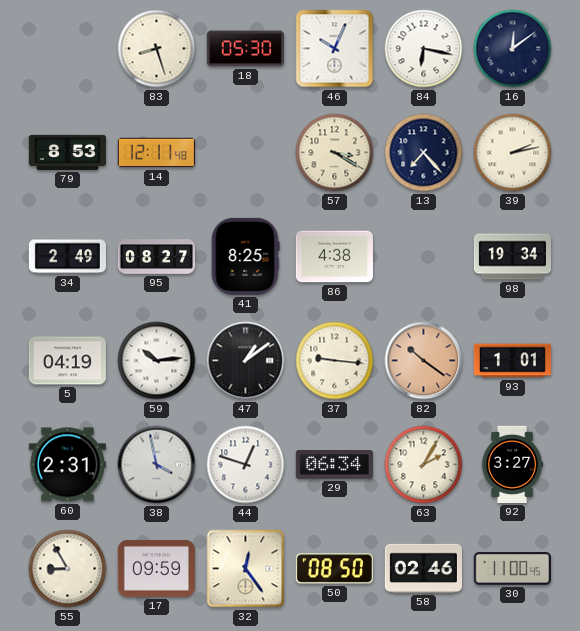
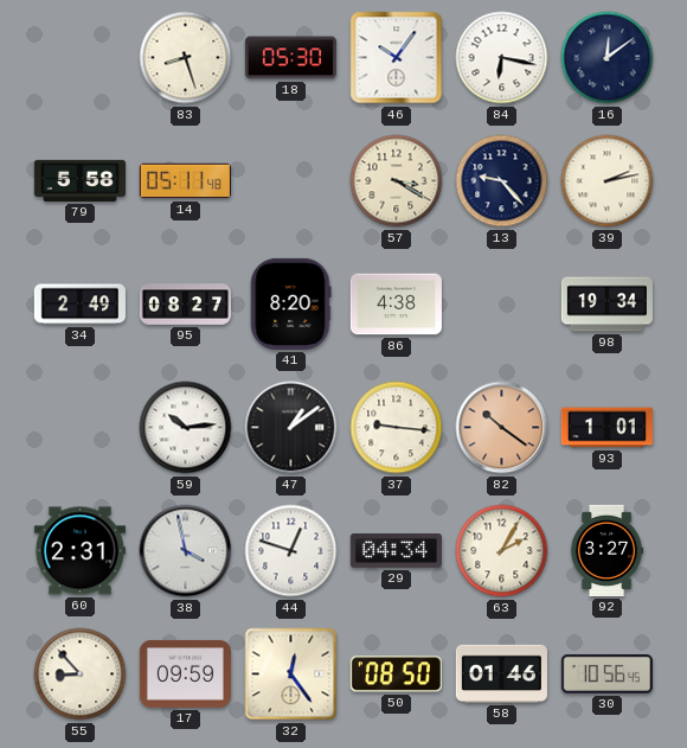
46: 10:04 -> 10:06
79: 8:53 -> 5:58
14: 12:11 -> 05:11
13: 7:23 -> 9:23
41: 8:25 -> 8:20
5: 04:19 -> none
29: 06:34 -> 04:34
55: 8:55 -> 8:53
58: 02:46 -> 01:46
30: 11:00 -> 10:56
